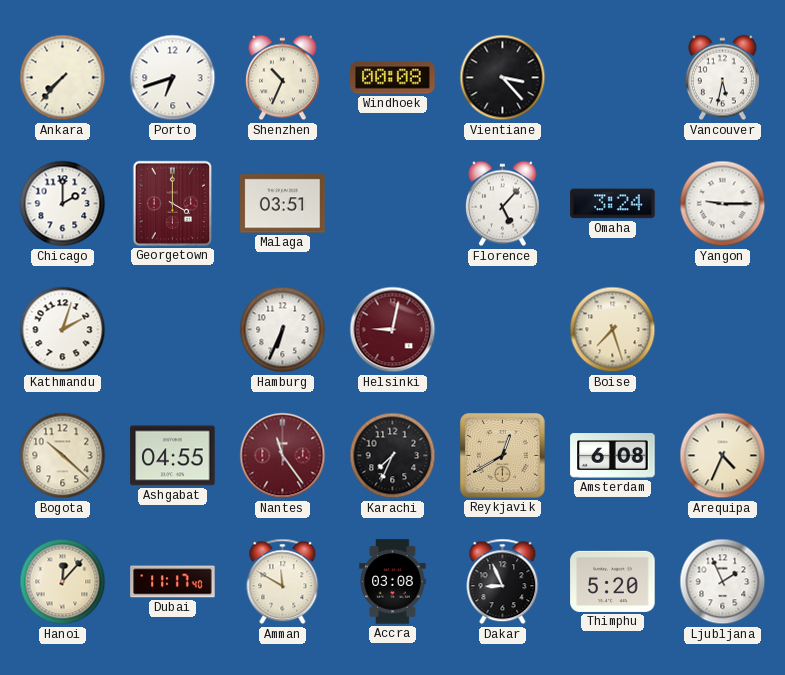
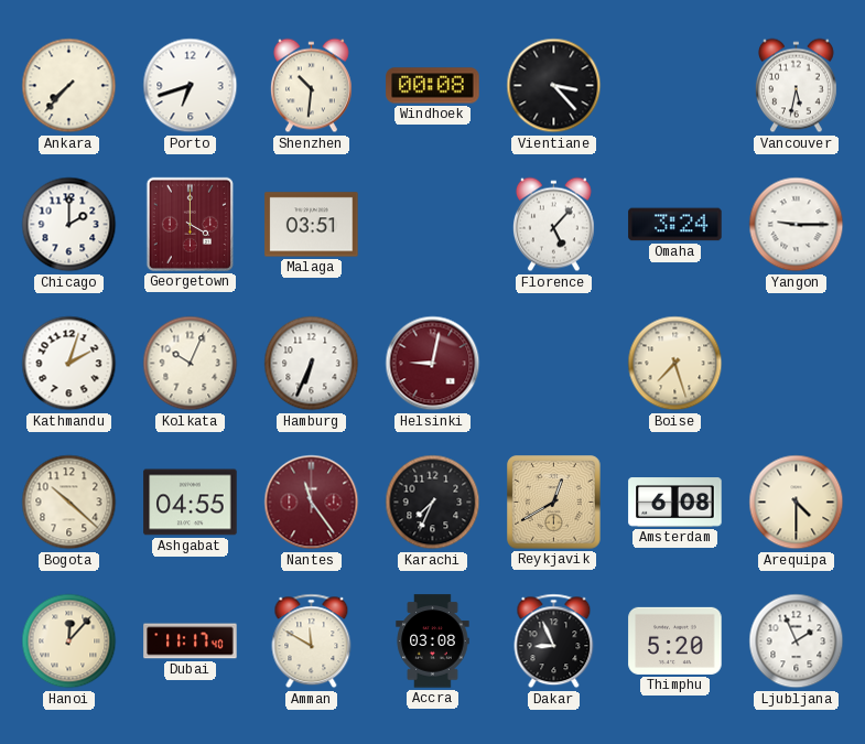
Shenzhen: 10:34 -> 10:31
Kolkata: none -> 10:04
Arequipa: 4:34 -> 4:30
